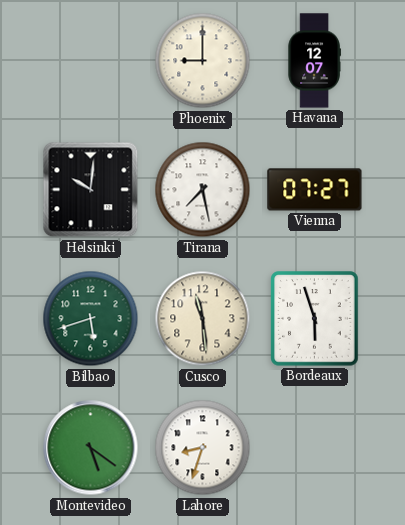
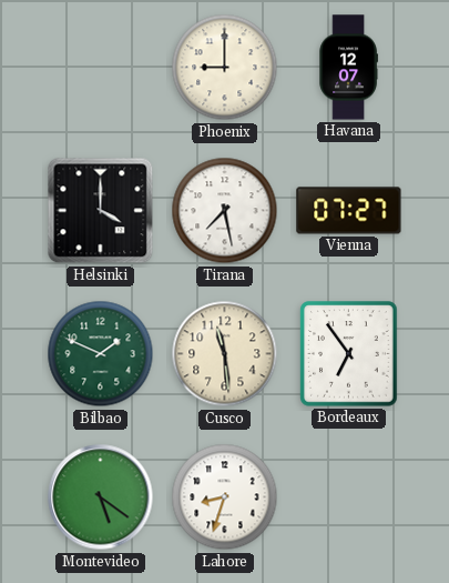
Helsinki: 10:01 -> 4:00
Bilbao: 5:42 -> 1:49
Bordeaux: 5:57 -> 6:54
